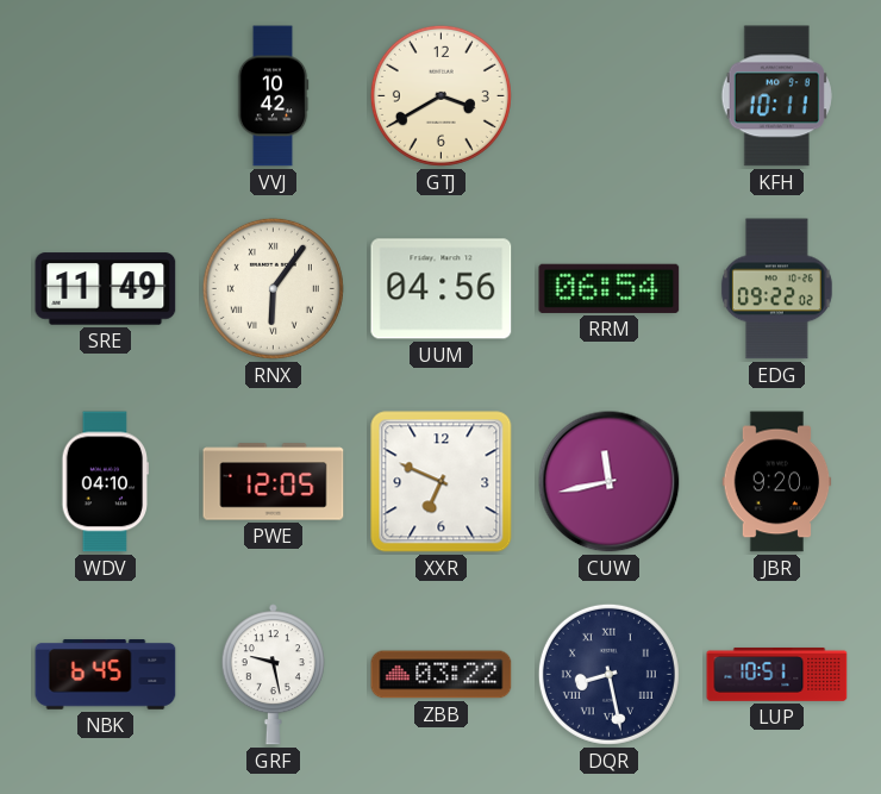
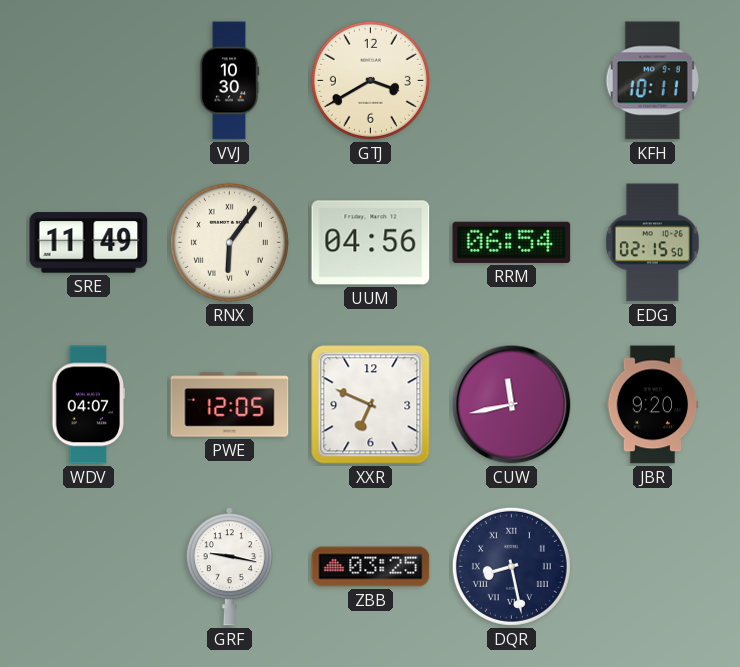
VVJ: 10:42 -> 10:30
EDG: 09:22 -> 02:15
WDV: 04:10 -> 04:07
NBK: 6:45 -> none
GRF: 9:28 -> 9:17
ZBB: 03:22 -> 03:25
LUP: 10:51 -> none
